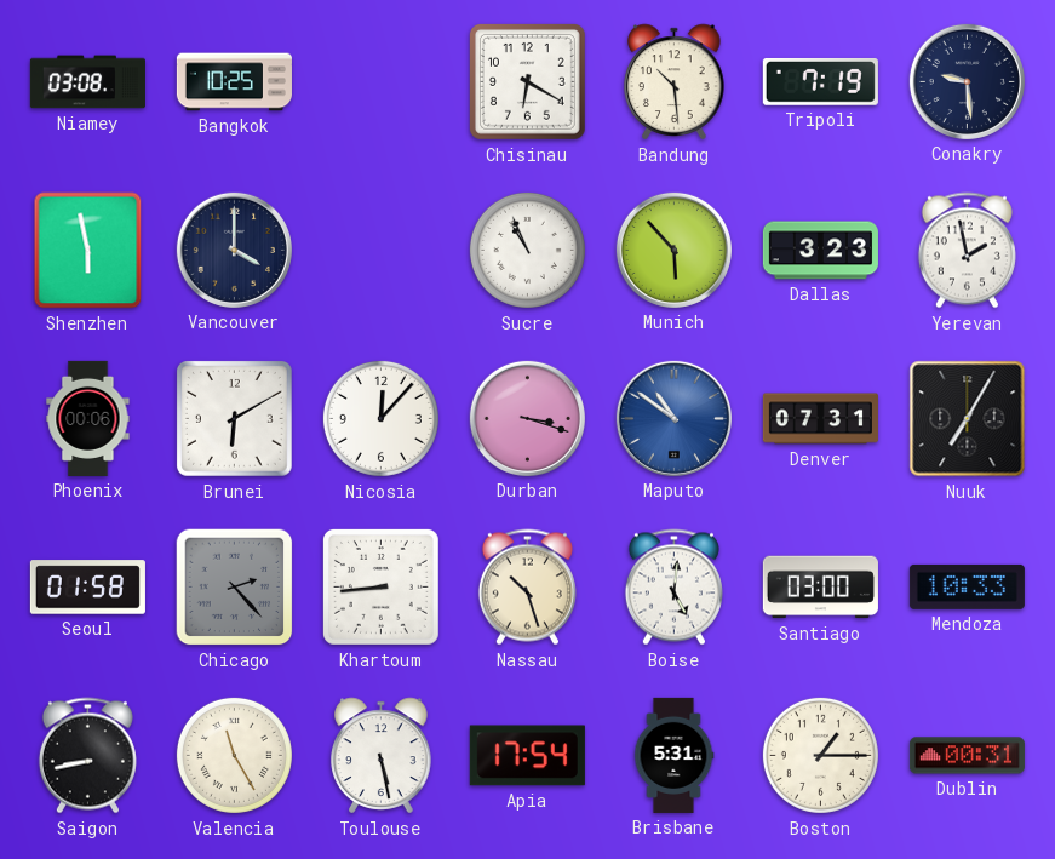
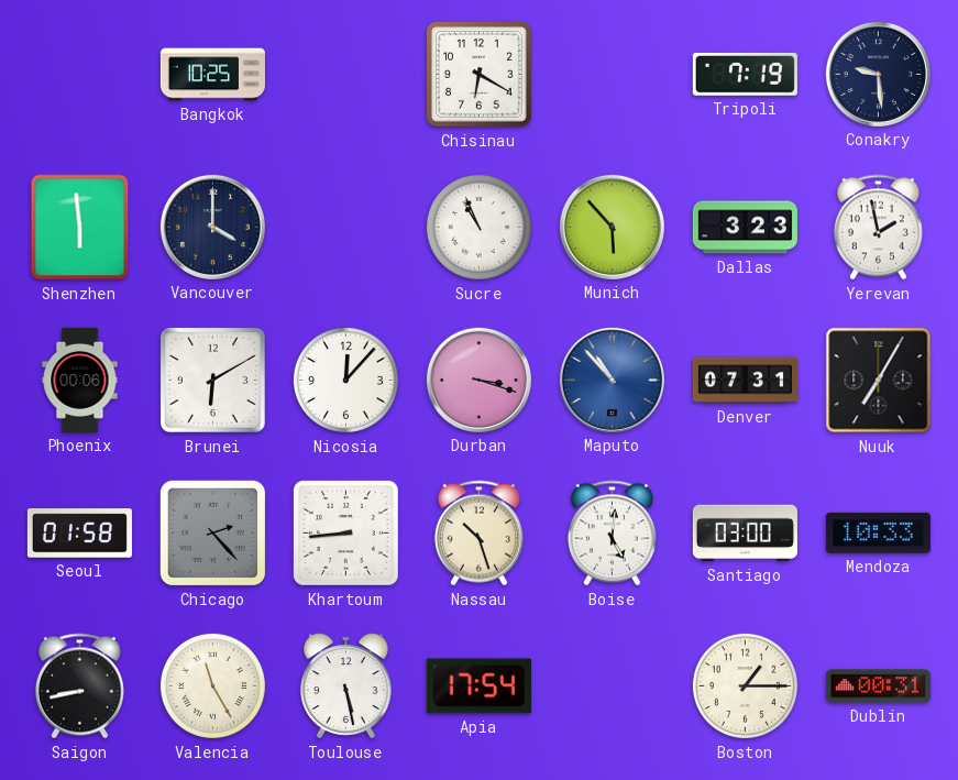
Niamey: 03:08 -> none
Bandung: 10:29 -> none
Shenzhen: 5:58 -> 5:59
Maputo: 10:51 -> 10:53
Brisbane: 5:31 -> none
